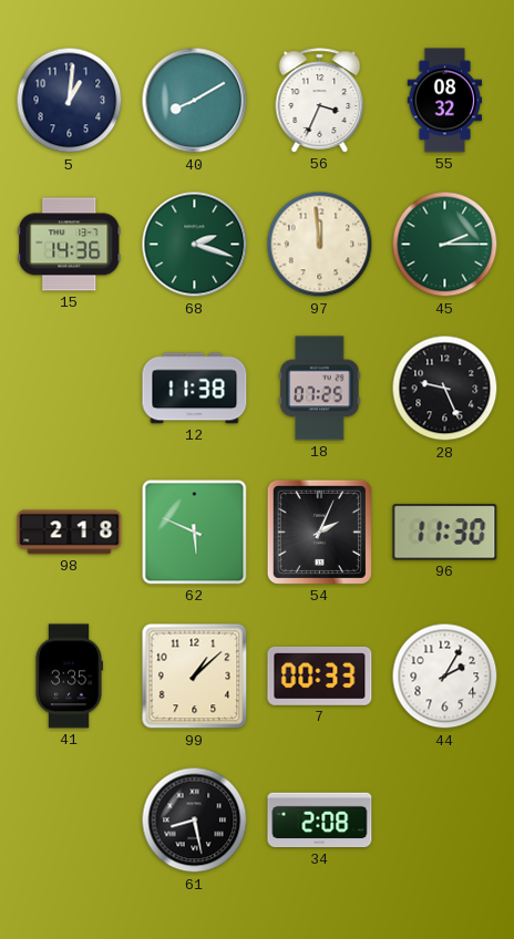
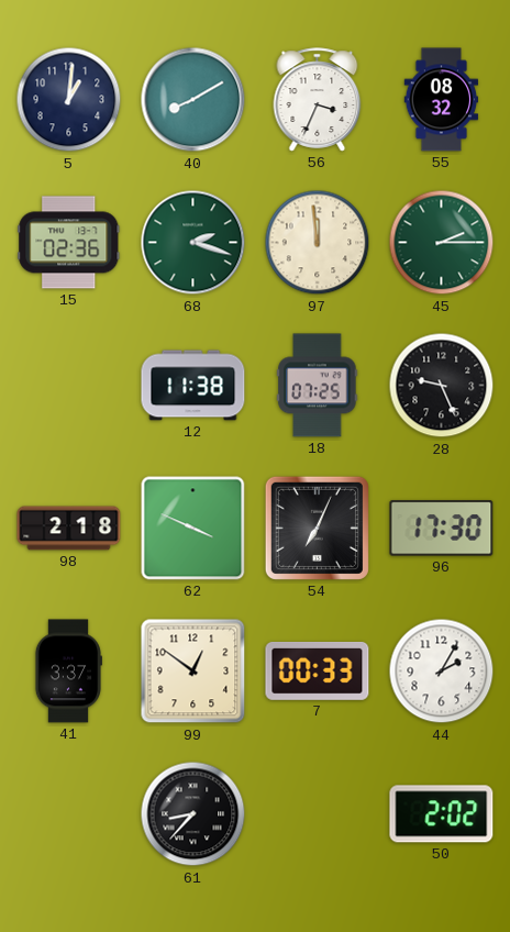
15: 14:36 -> 02:36
62: 5:49 -> 3:49
54: 2:04 -> 7:04
96: 11:30 -> 17:30
41: 3:35 -> 3:37
99: 1:08 -> 12:51
61: 8:28 -> 8:37
34: 2:08 -> none
50: none -> 2:02
